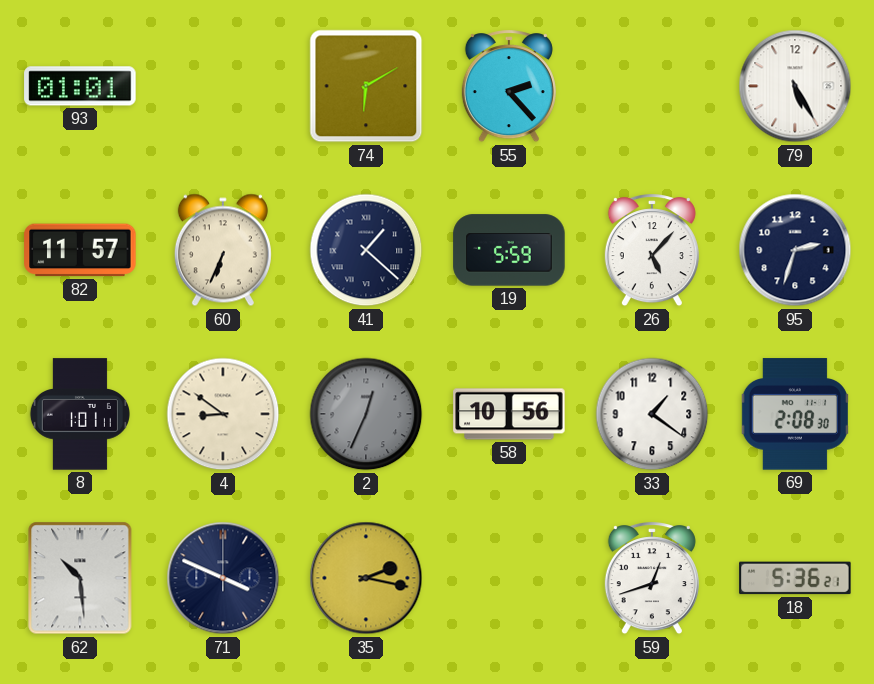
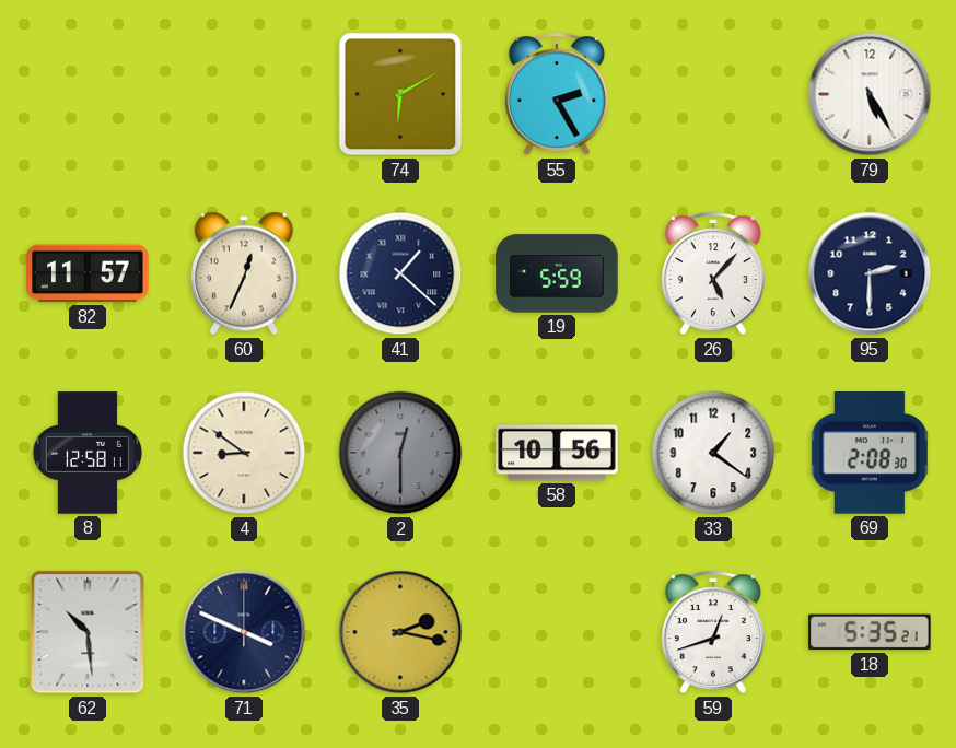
93: 01:01 -> none
55: 2:23 -> 2:25
60: 6:34 -> 12:34
95: 2:33 -> 2:30
8: 1:01 -> 12:58
2: 12:34 -> 12:30
18: 5:36 -> 5:35
